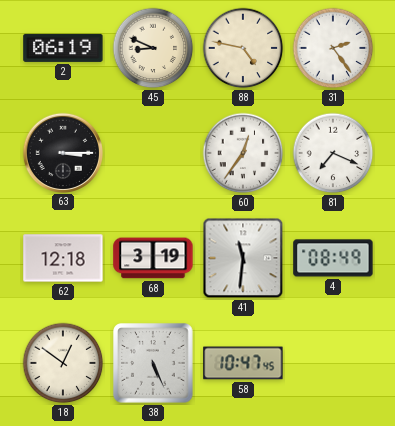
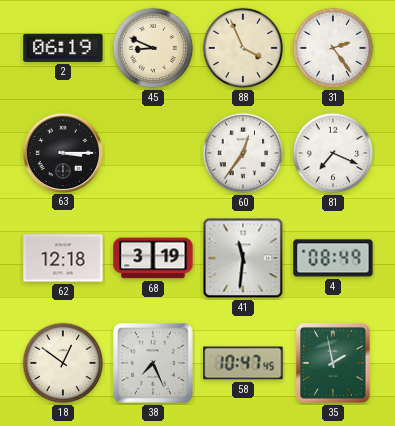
88: 4:47 -> 3:56
38: 5:26 -> 7:26
35: none -> 1:58
